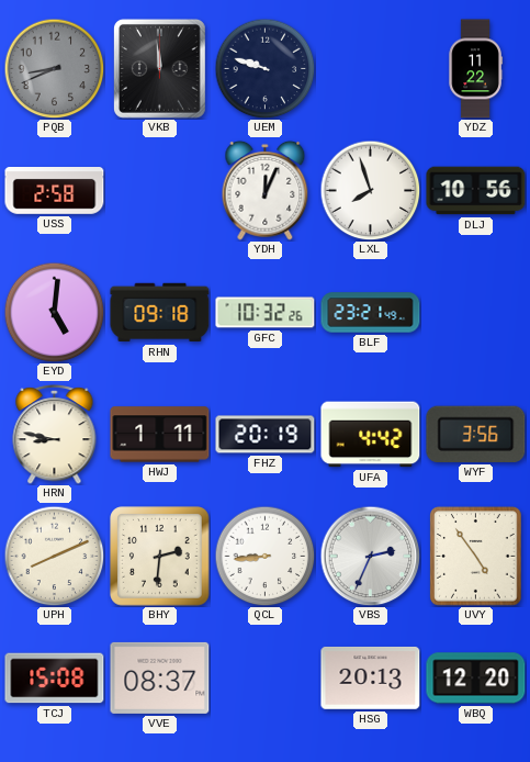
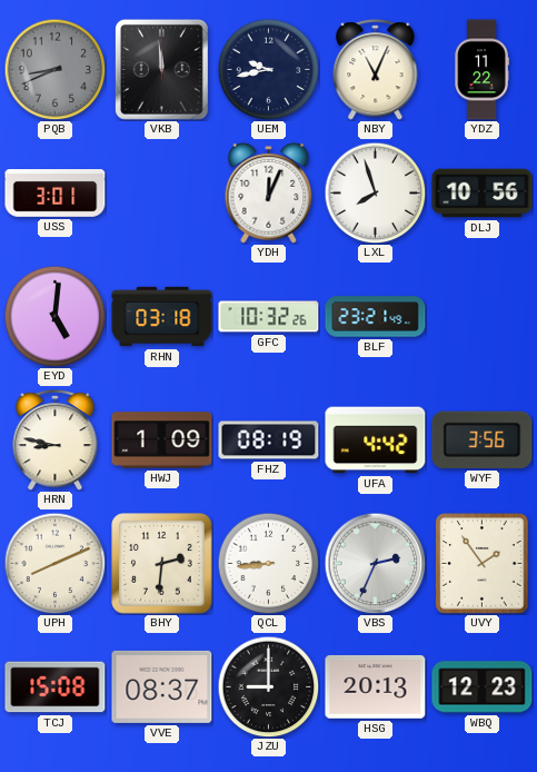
UEM: 9:48 -> 9:43
NBY: none -> 11:04
USS: 2:58 -> 3:01
RHN: 09:18 -> 03:18
HWJ: 1:11 -> 1:09
FHZ: 20:19 -> 08:19
UVY: 4:54 -> 1:54
JZU: none -> 9:00
WBQ: 12:20 -> 12:23
